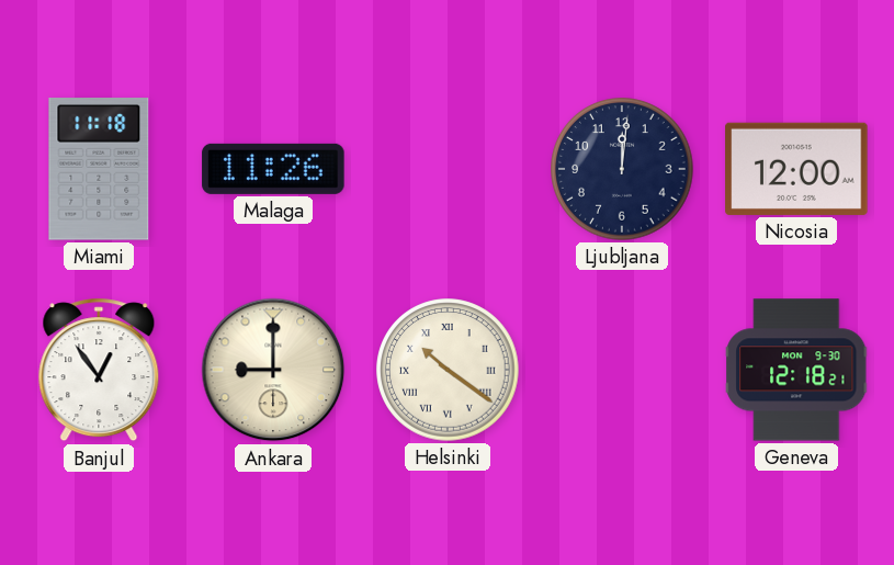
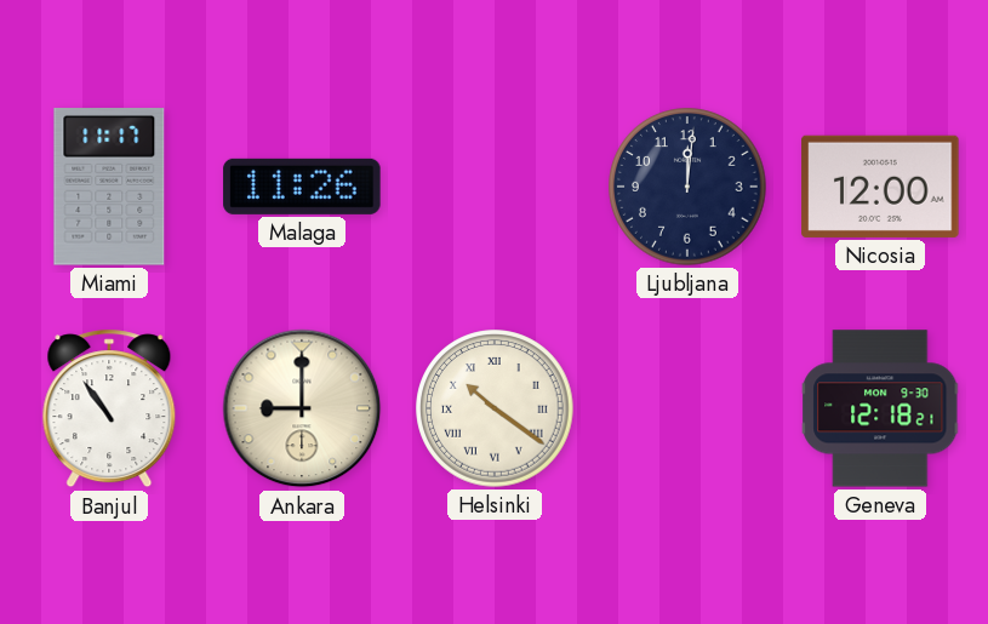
Miami: 11:18 -> 11:17
Banjul: 12:54 -> 10:54
